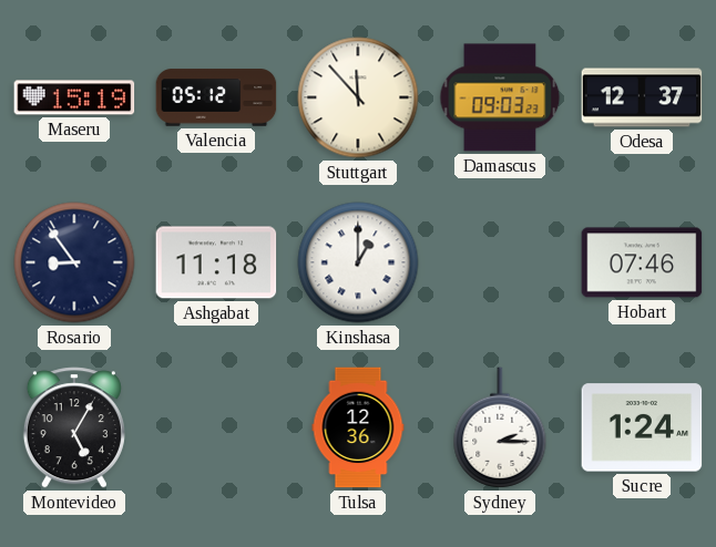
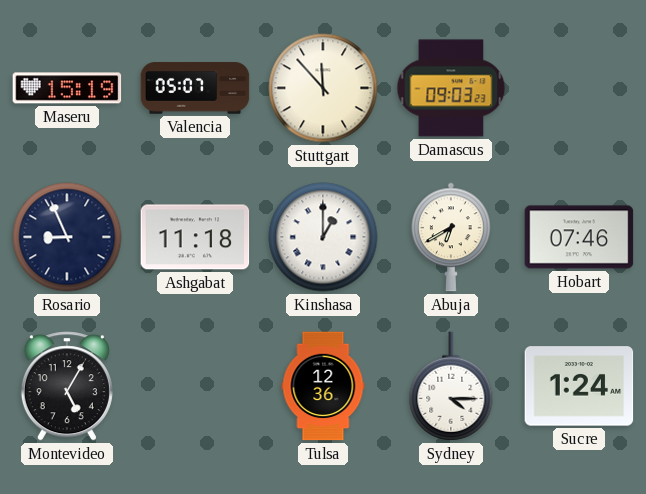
Valencia: 05:12 -> 05:07
Odesa: 12:37 -> none
Rosario: 8:54 -> 8:56
Abuja: none -> 6:40
Sydney: 2:15 -> 4:15
